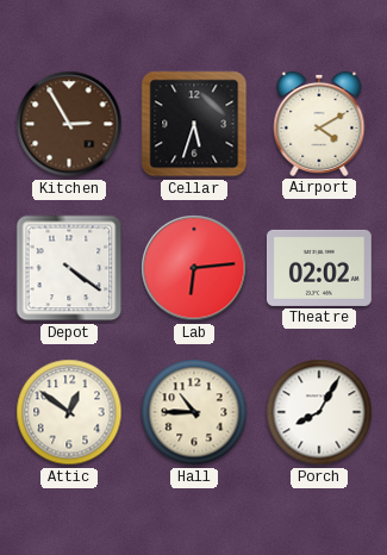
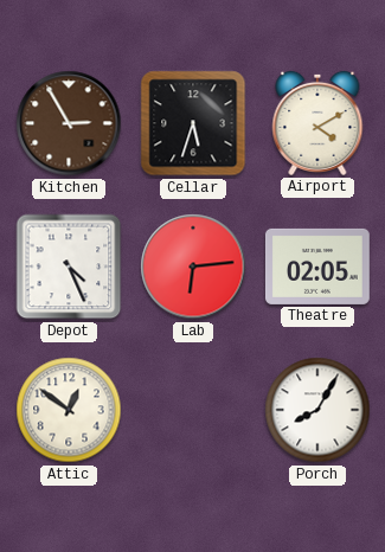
Depot: 4:21 -> 4:26
Theatre: 02:02 -> 02:05
Hall: 10:45 -> none
